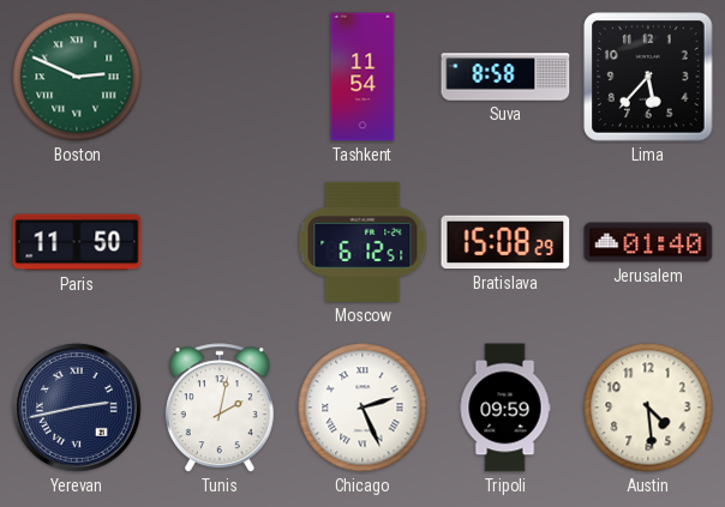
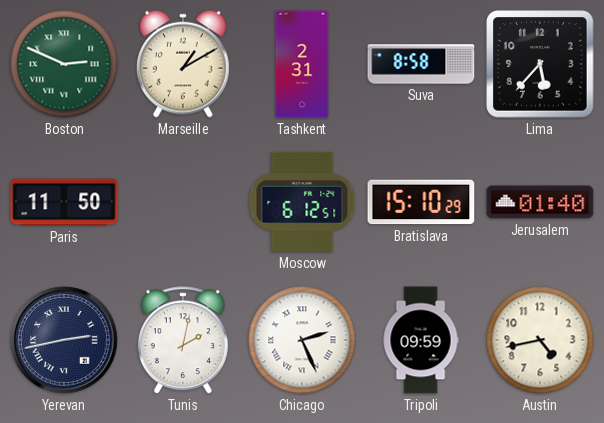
Marseille: none -> 1:10
Tashkent: 11:54 -> 2:31
Bratislava: 15:08 -> 15:10
Austin: 4:29 -> 4:43
